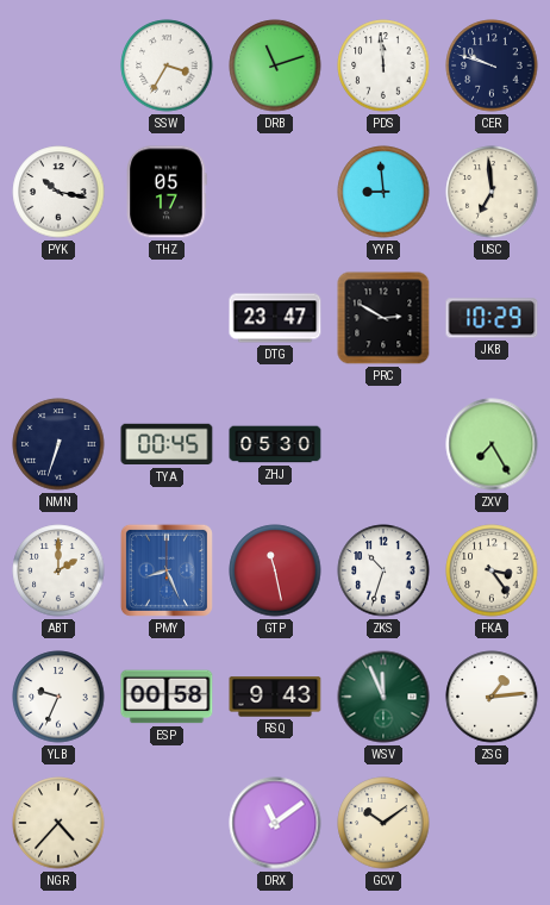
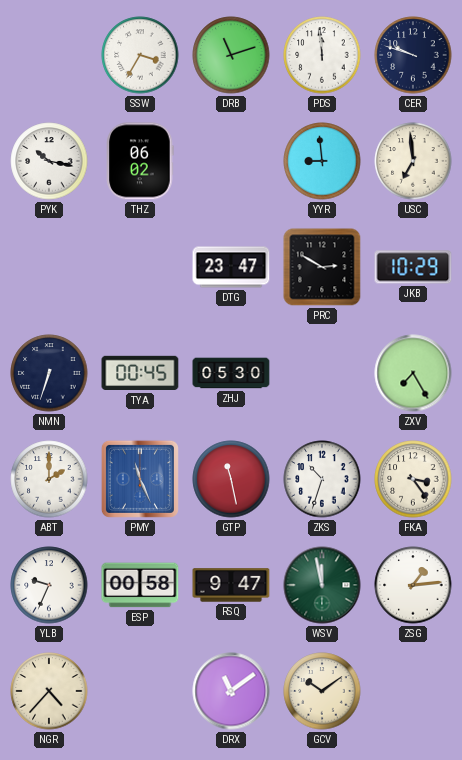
THZ: 05:17 -> 06:02
PMY: 8:26 -> 11:26
RSQ: 9:43 -> 9:47
WSV: 11:56 -> 11:58
